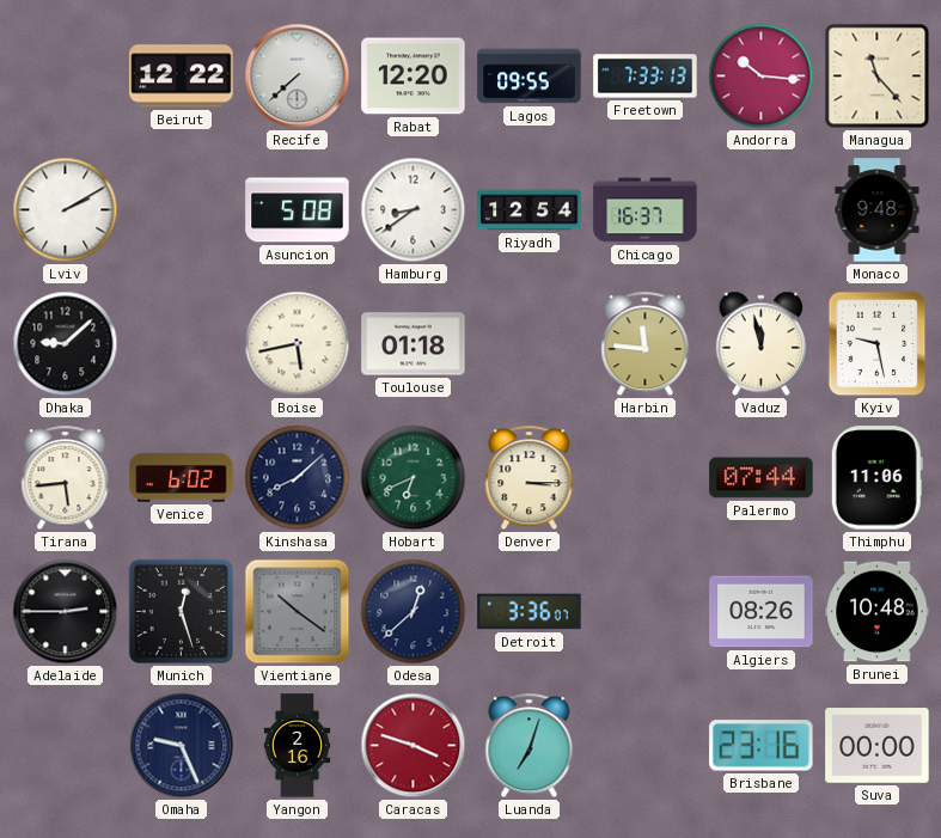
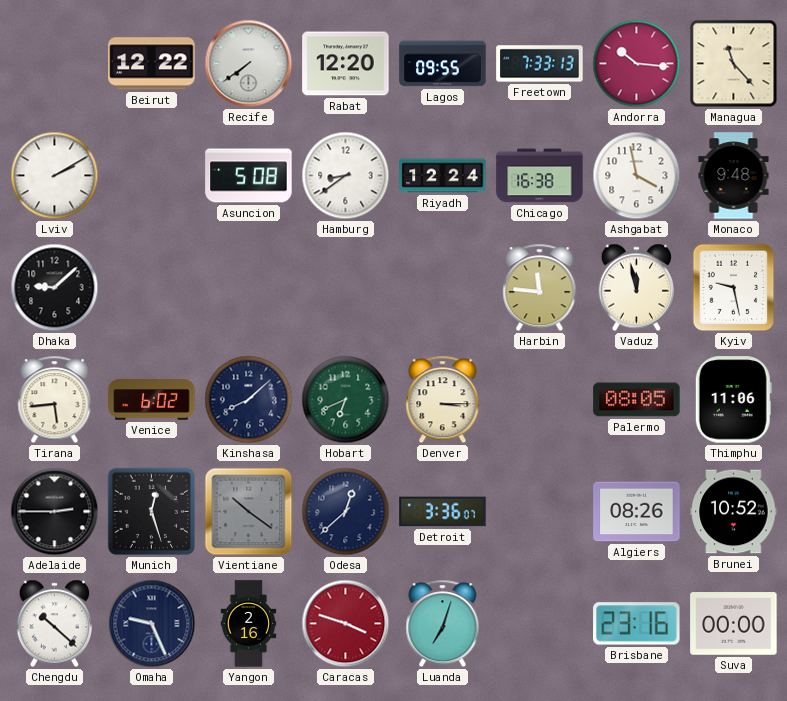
Recife: 7:38 -> 7:39
Riyadh: 12:54 -> 12:24
Chicago: 16:37 -> 16:38
Ashgabat: none -> 3:58
Boise: 5:43 -> none
Toulouse: 01:18 -> none
Palermo: 07:44 -> 08:05
Brunei: 10:48 -> 10:52
Chengdu: none -> 10:22
